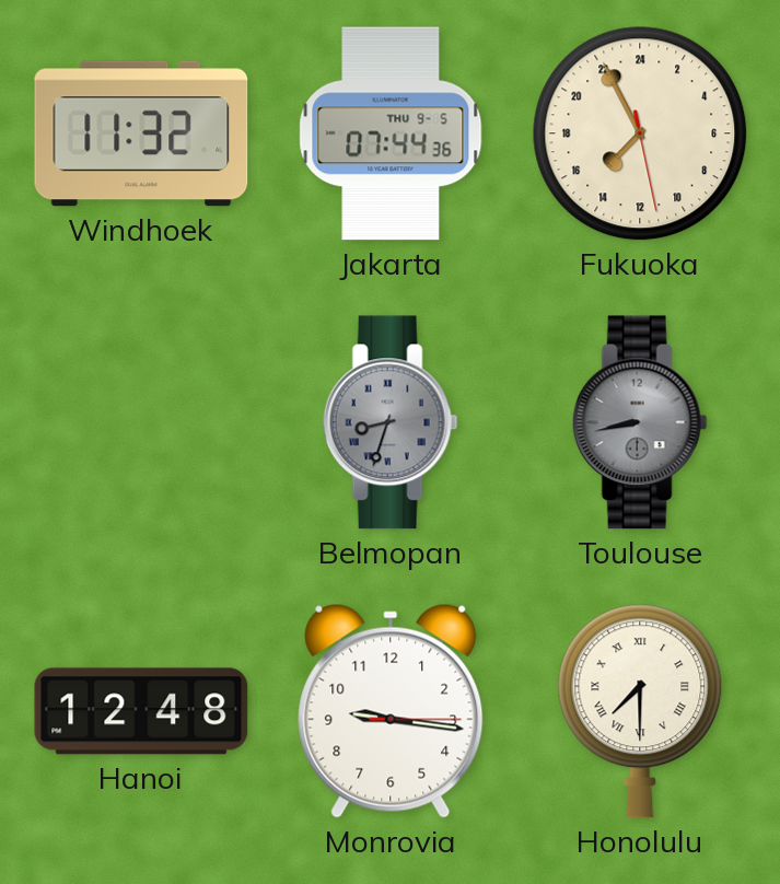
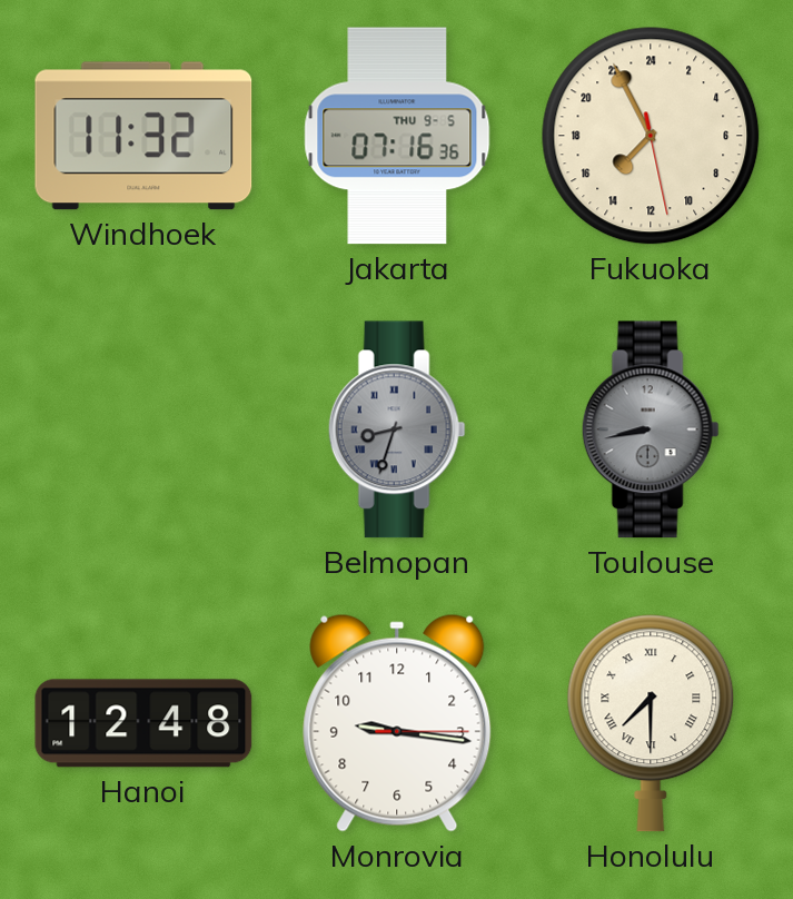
Jakarta: 07:44 -> 07:16
